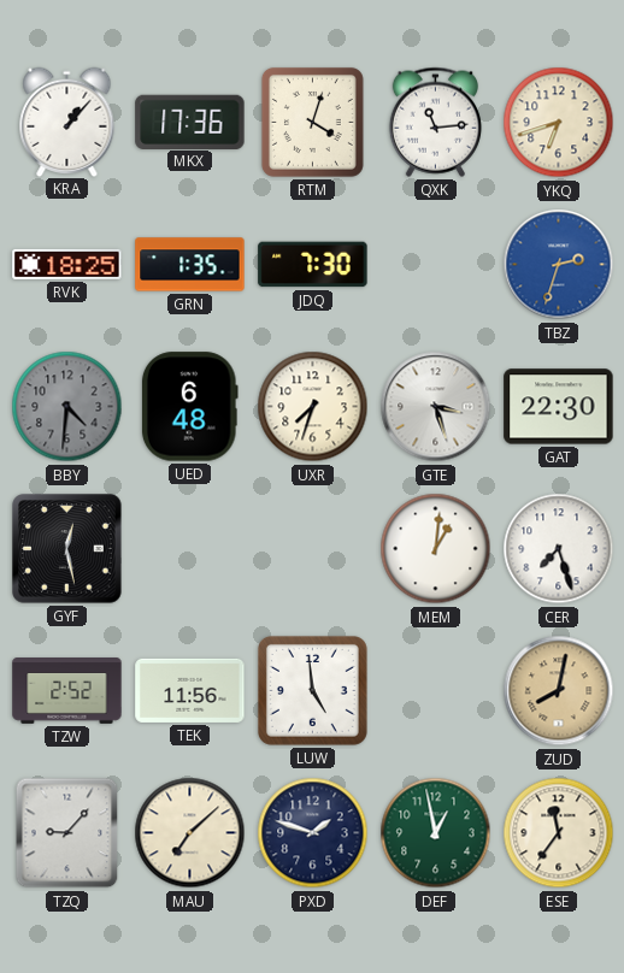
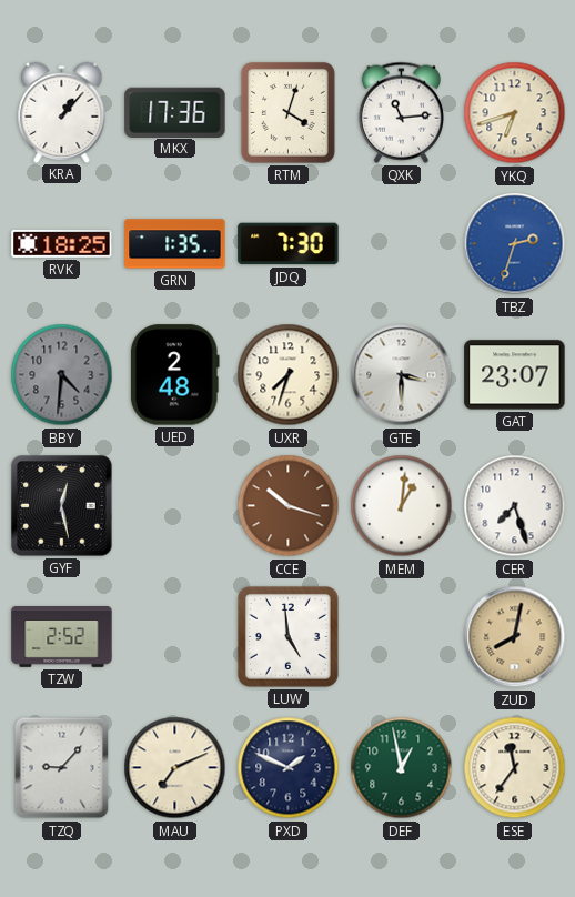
UED: 6:48 -> 2:48
GTE: 3:27 -> 3:30
GAT: 22:30 -> 23:07
CCE: none -> 10:18
TEK: 11:56 -> none
MAU: 7:08 -> 7:11
PXD: 1:48 -> 1:49
